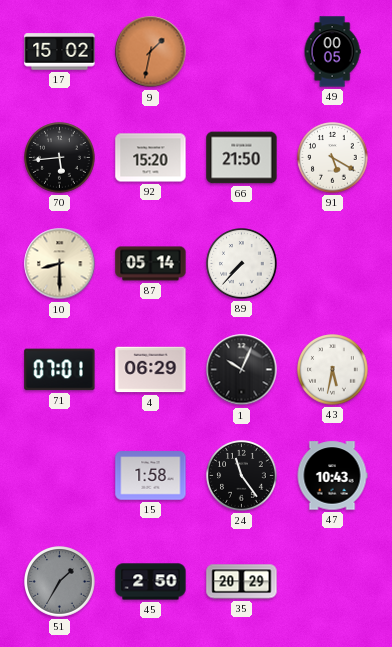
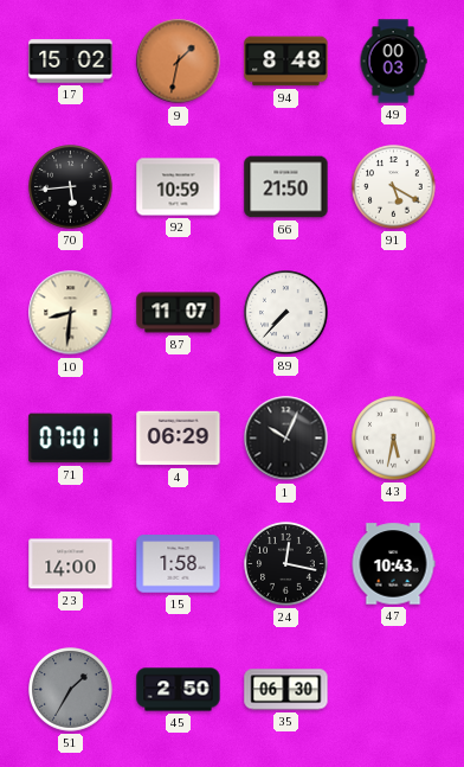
94: none -> 8:48
49: 00:05 -> 00:03
92: 15:20 -> 10:59
10: 8:30 -> 8:31
87: 05:14 -> 11:07
23: none -> 14:00
24: 11:24 -> 12:17
35: 20:29 -> 06:30
